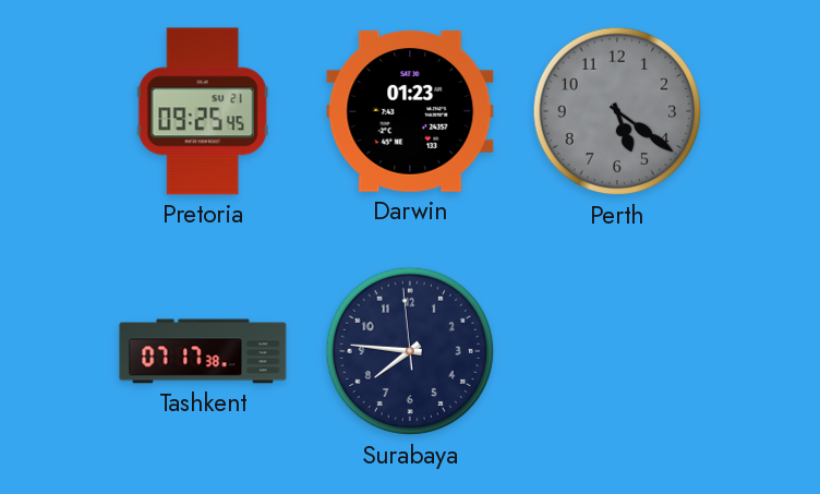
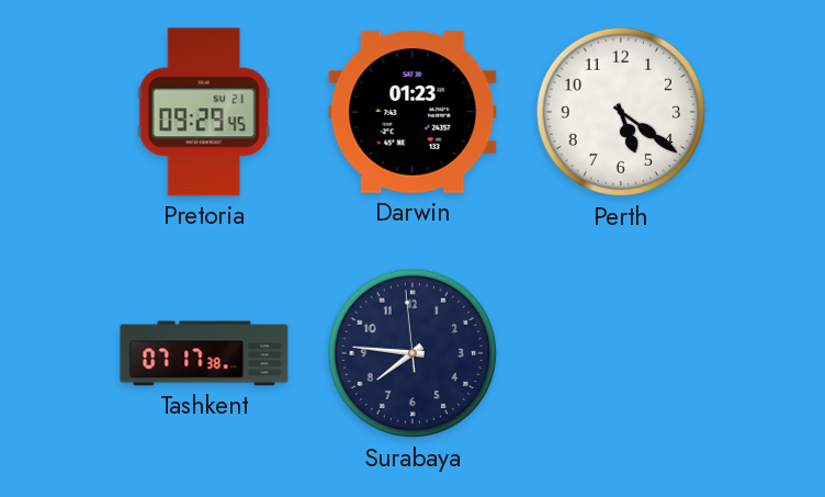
Pretoria: 09:25 -> 09:29
Perth dial: grey -> white
